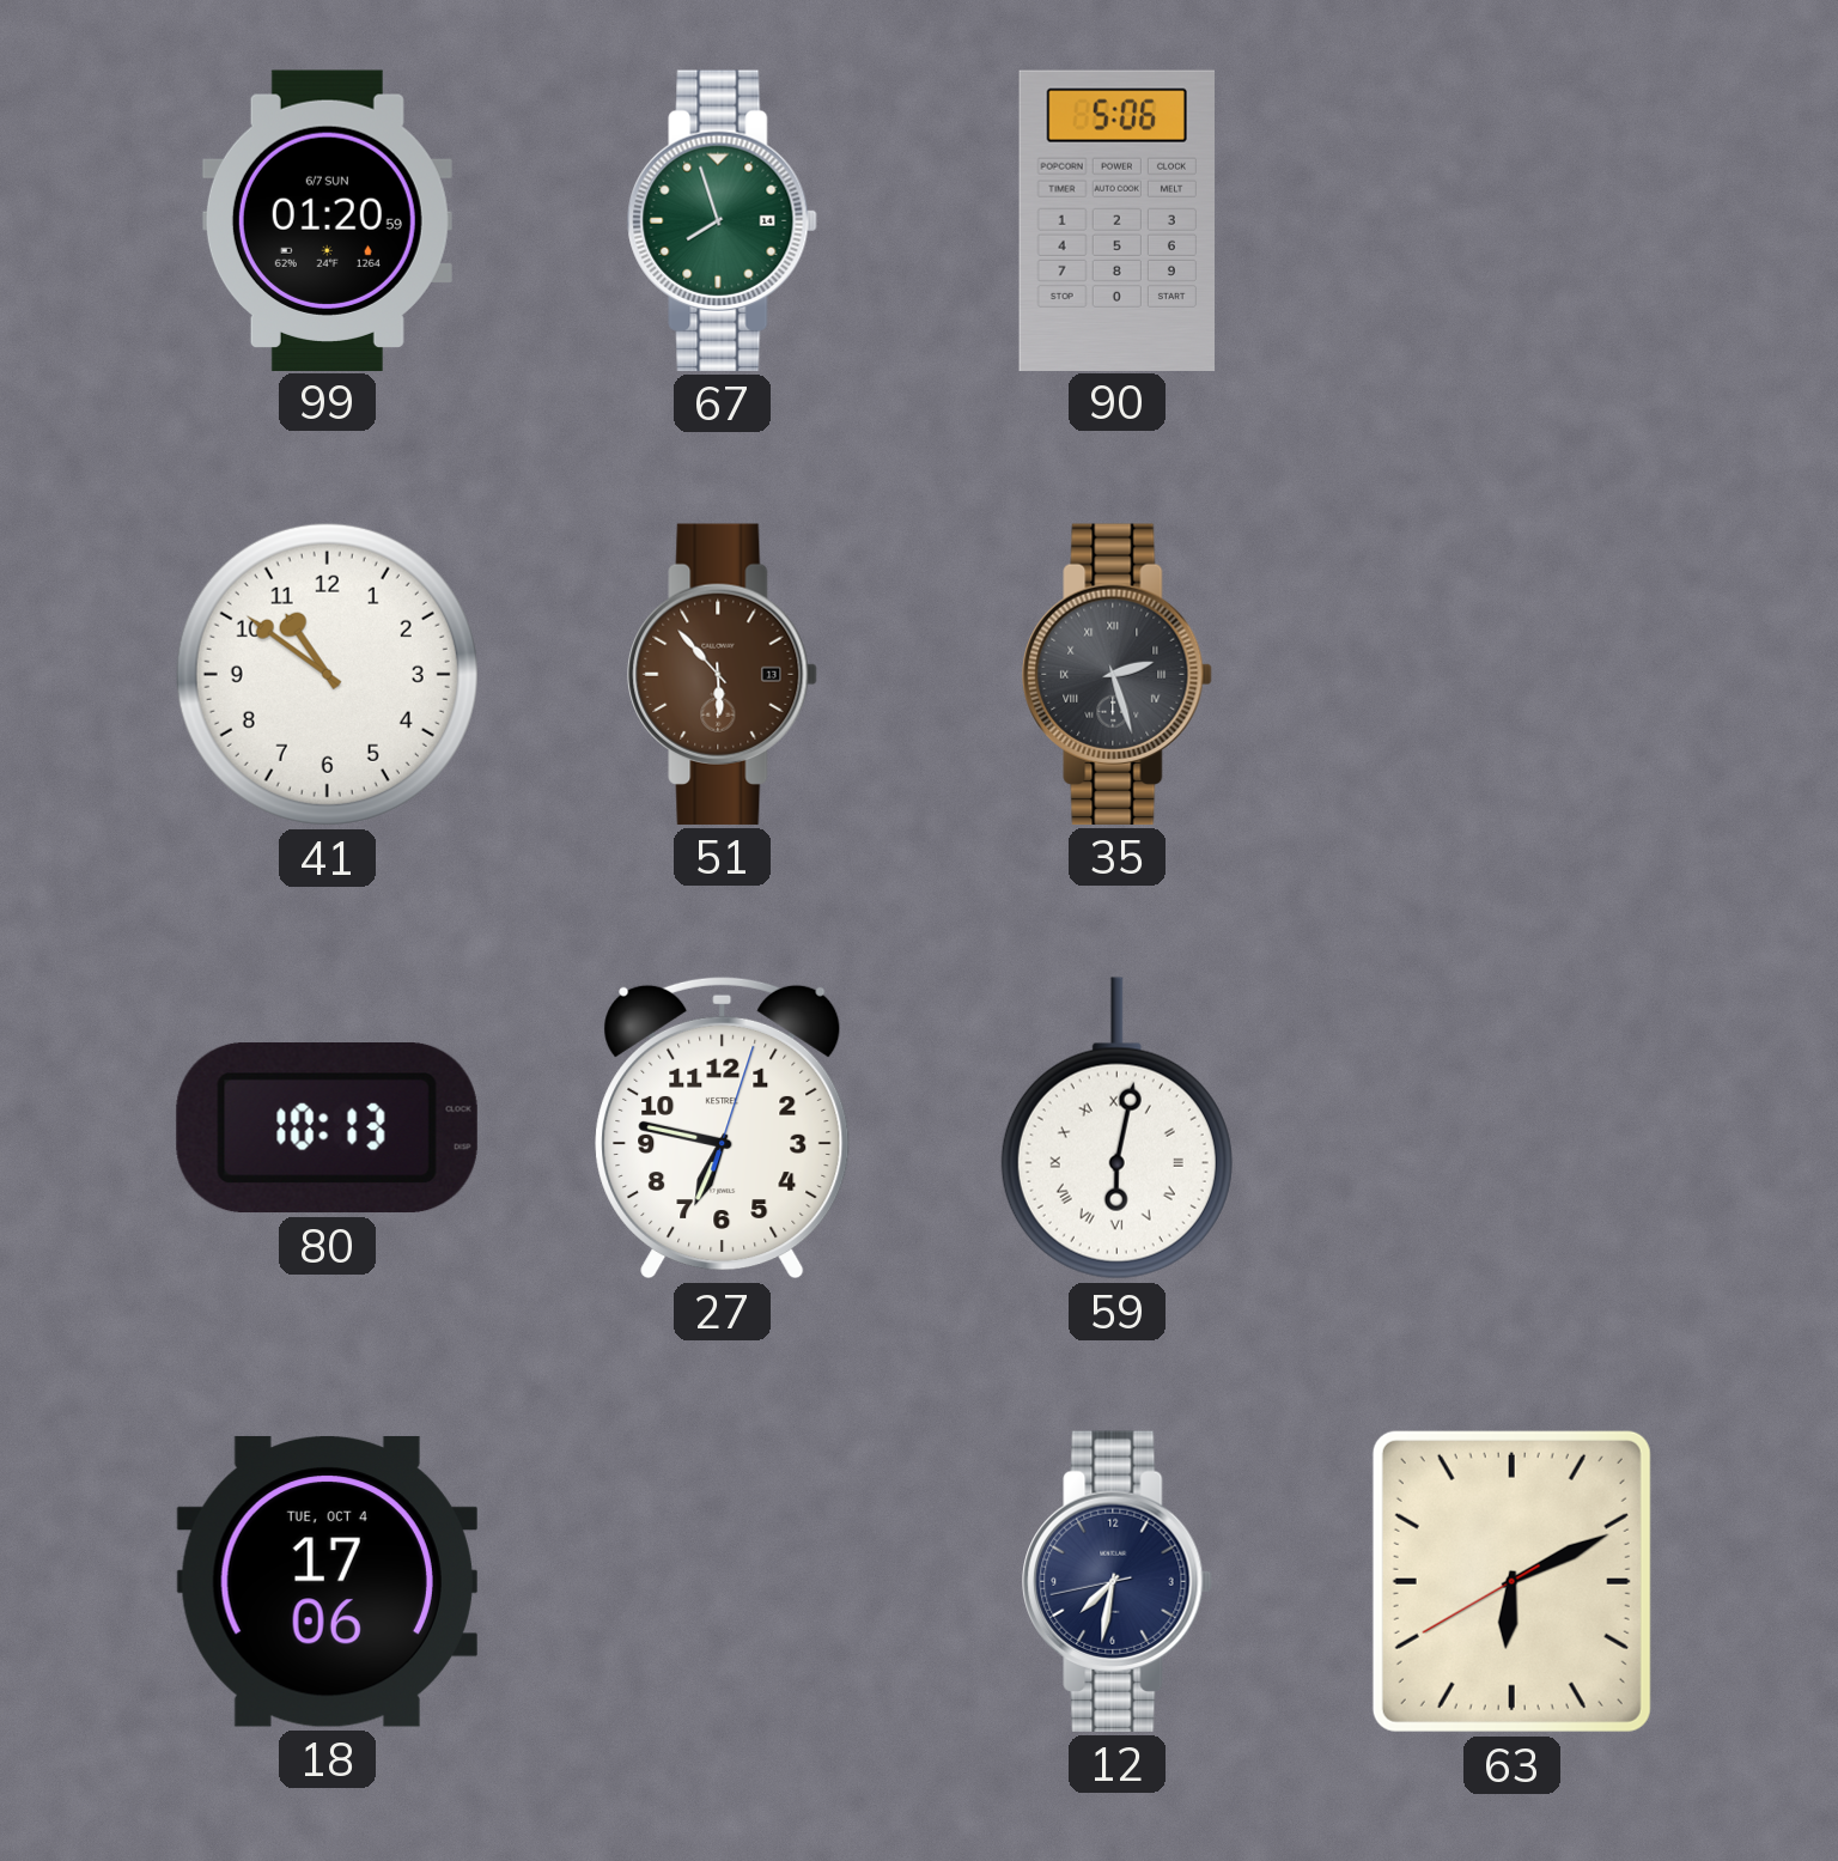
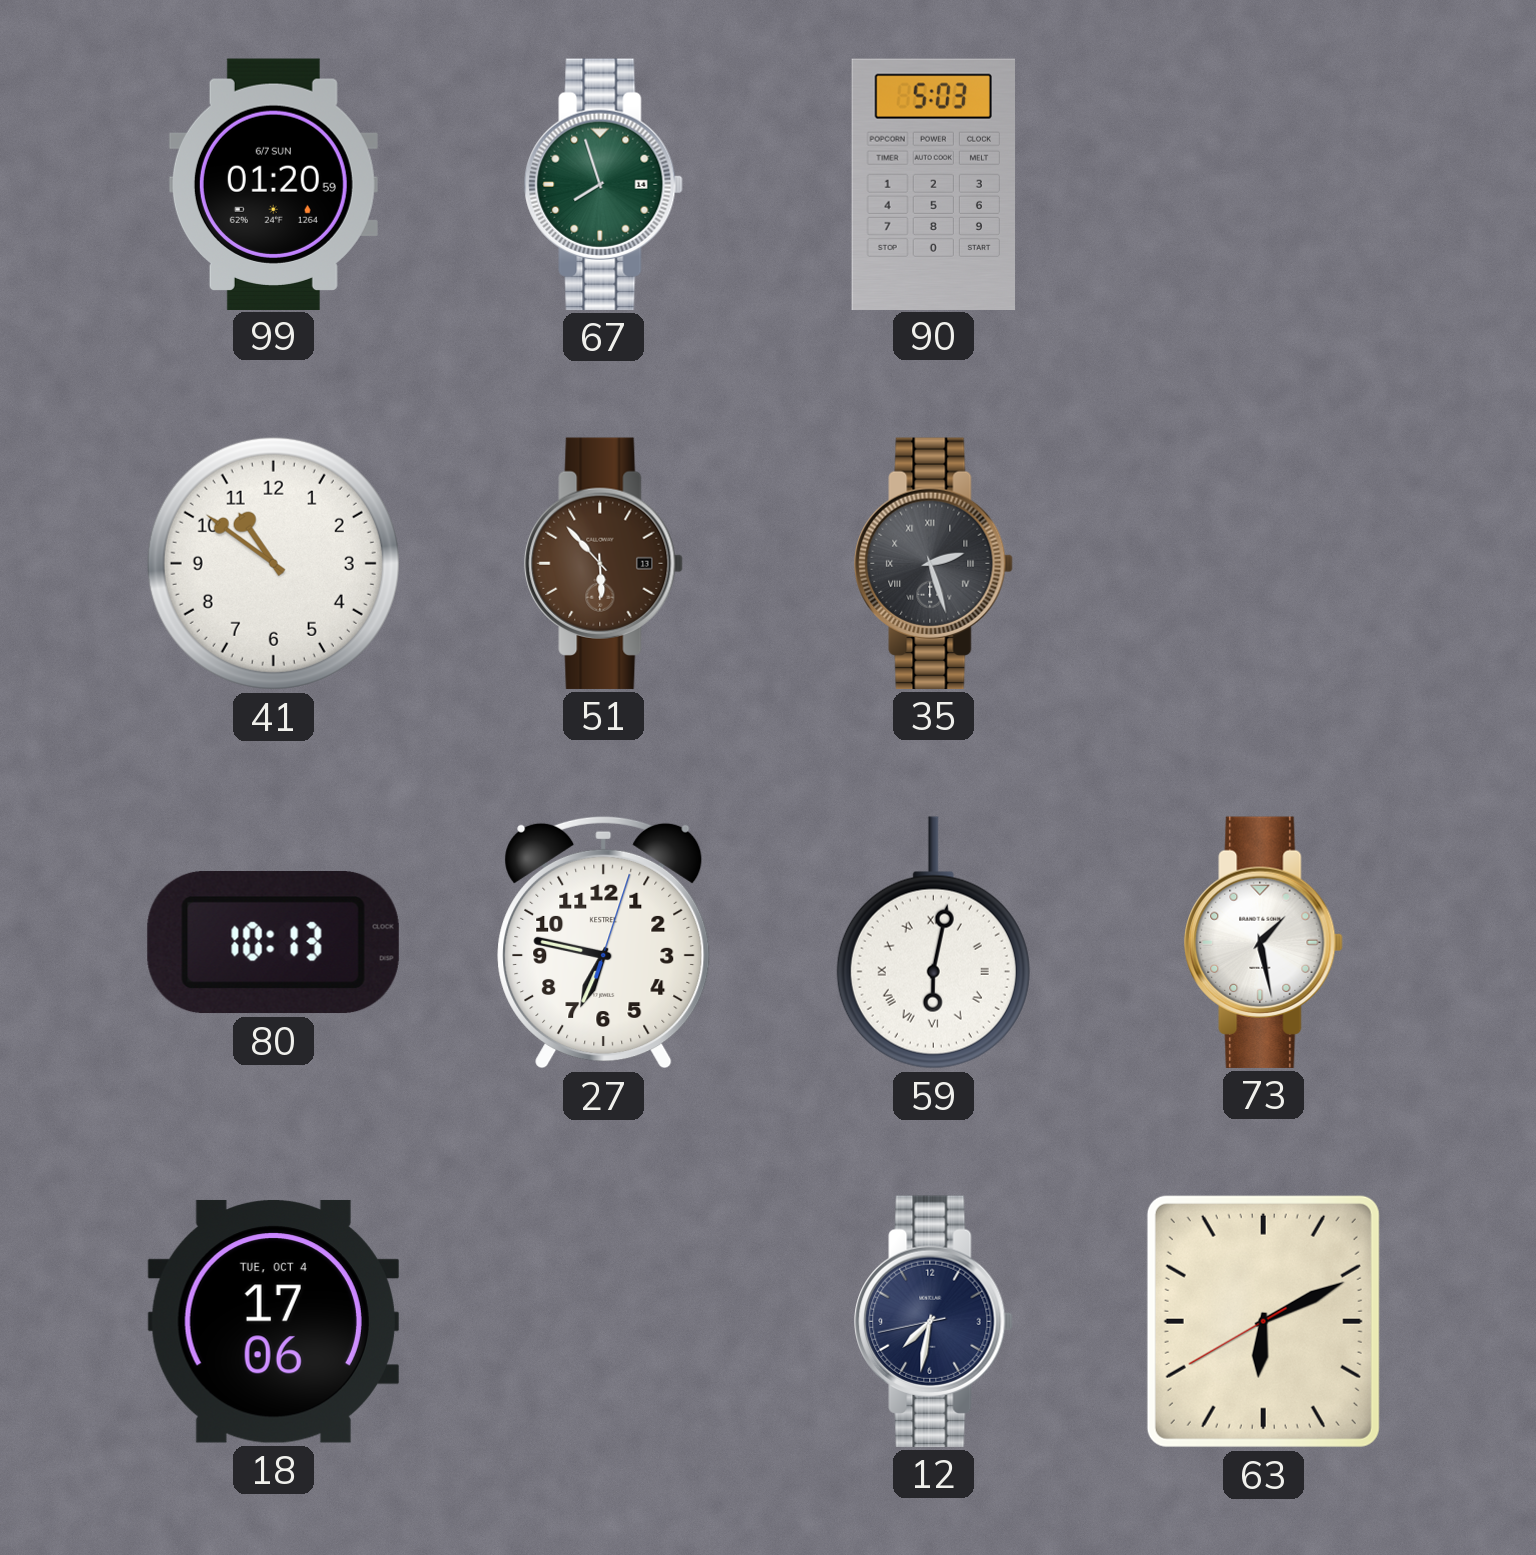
90: 5:06 -> 5:03
73: none -> 1:28
